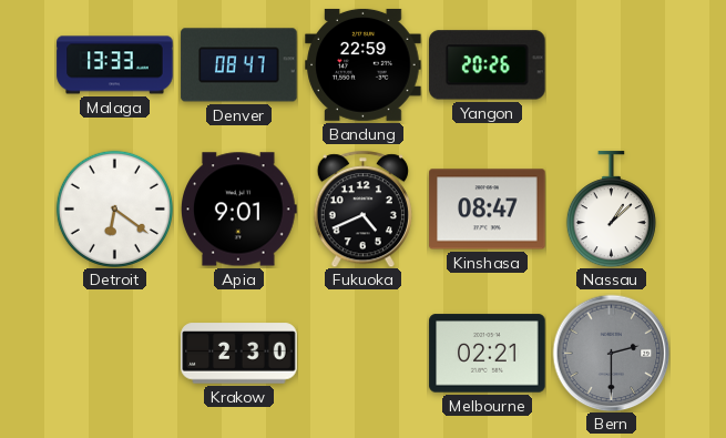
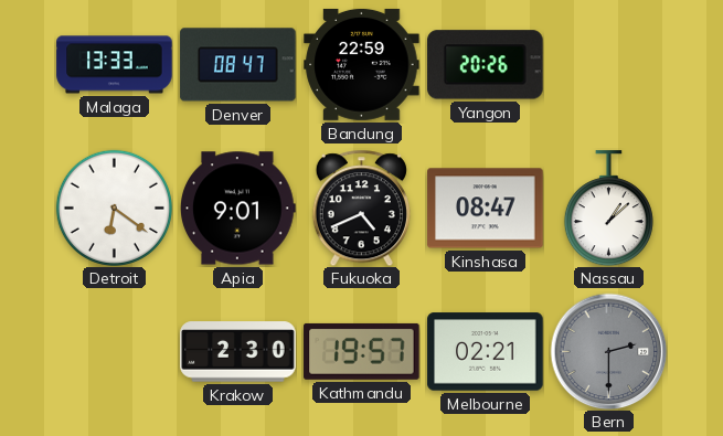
Kathmandu: none -> 19:57
